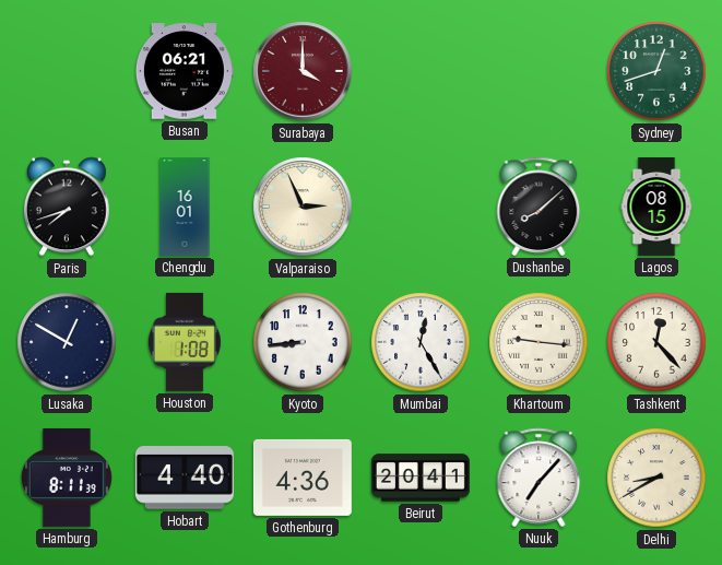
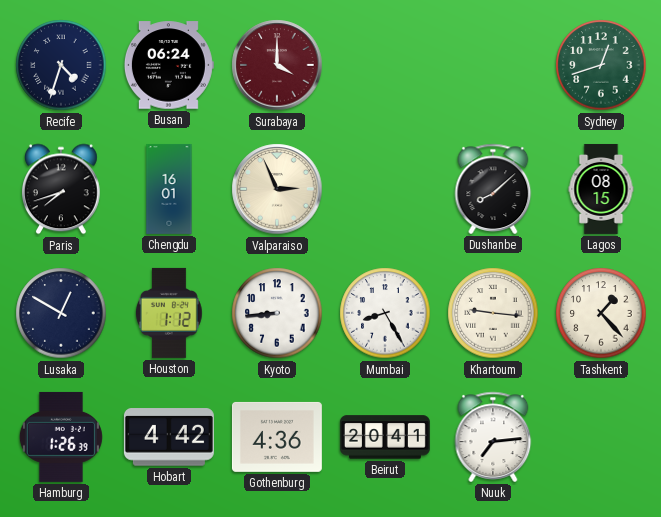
Recife: none -> 4:33
Busan: 06:21 -> 06:24
Houston: 1:08 -> 1:12
Mumbai: 12:25 -> 8:25
Tashkent: 12:23 -> 1:23
Hamburg: 8:11 -> 1:26
Hobart: 4:40 -> 4:42
Nuuk: 7:07 -> 7:14
Delhi: 8:40 -> none
